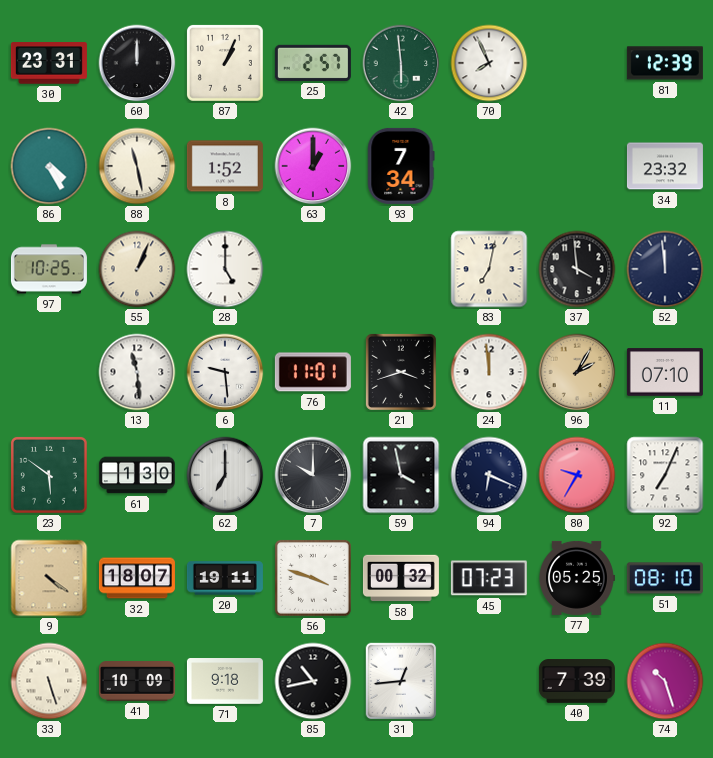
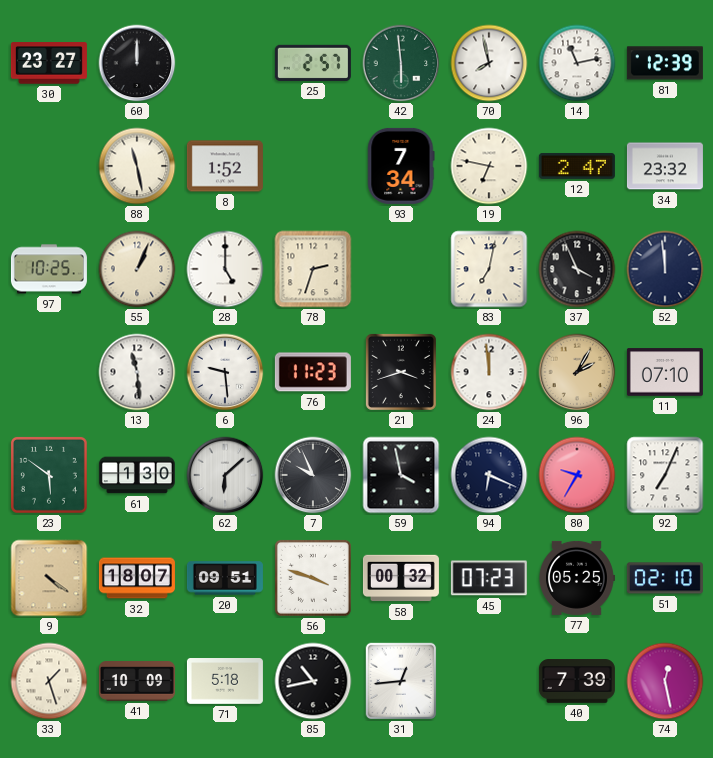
30: 23:31 -> 23:27
87: 1:04 -> none
70: 7:56 -> 7:58
14: none -> 11:13
86: 4:25 -> none
63: 1:00 -> none
19: none -> 6:47
12: none -> 2:47
78: none -> 2:33
37: 3:59 -> 3:56
76: 11:01 -> 11:23
62: 7:00 -> 6:08
7: 10:00 -> 9:56
20: 19:11 -> 09:51
51: 08:10 -> 02:10
33: 5:27 -> 1:27
71: 9:18 -> 5:18
74: 10:27 -> 12:28
